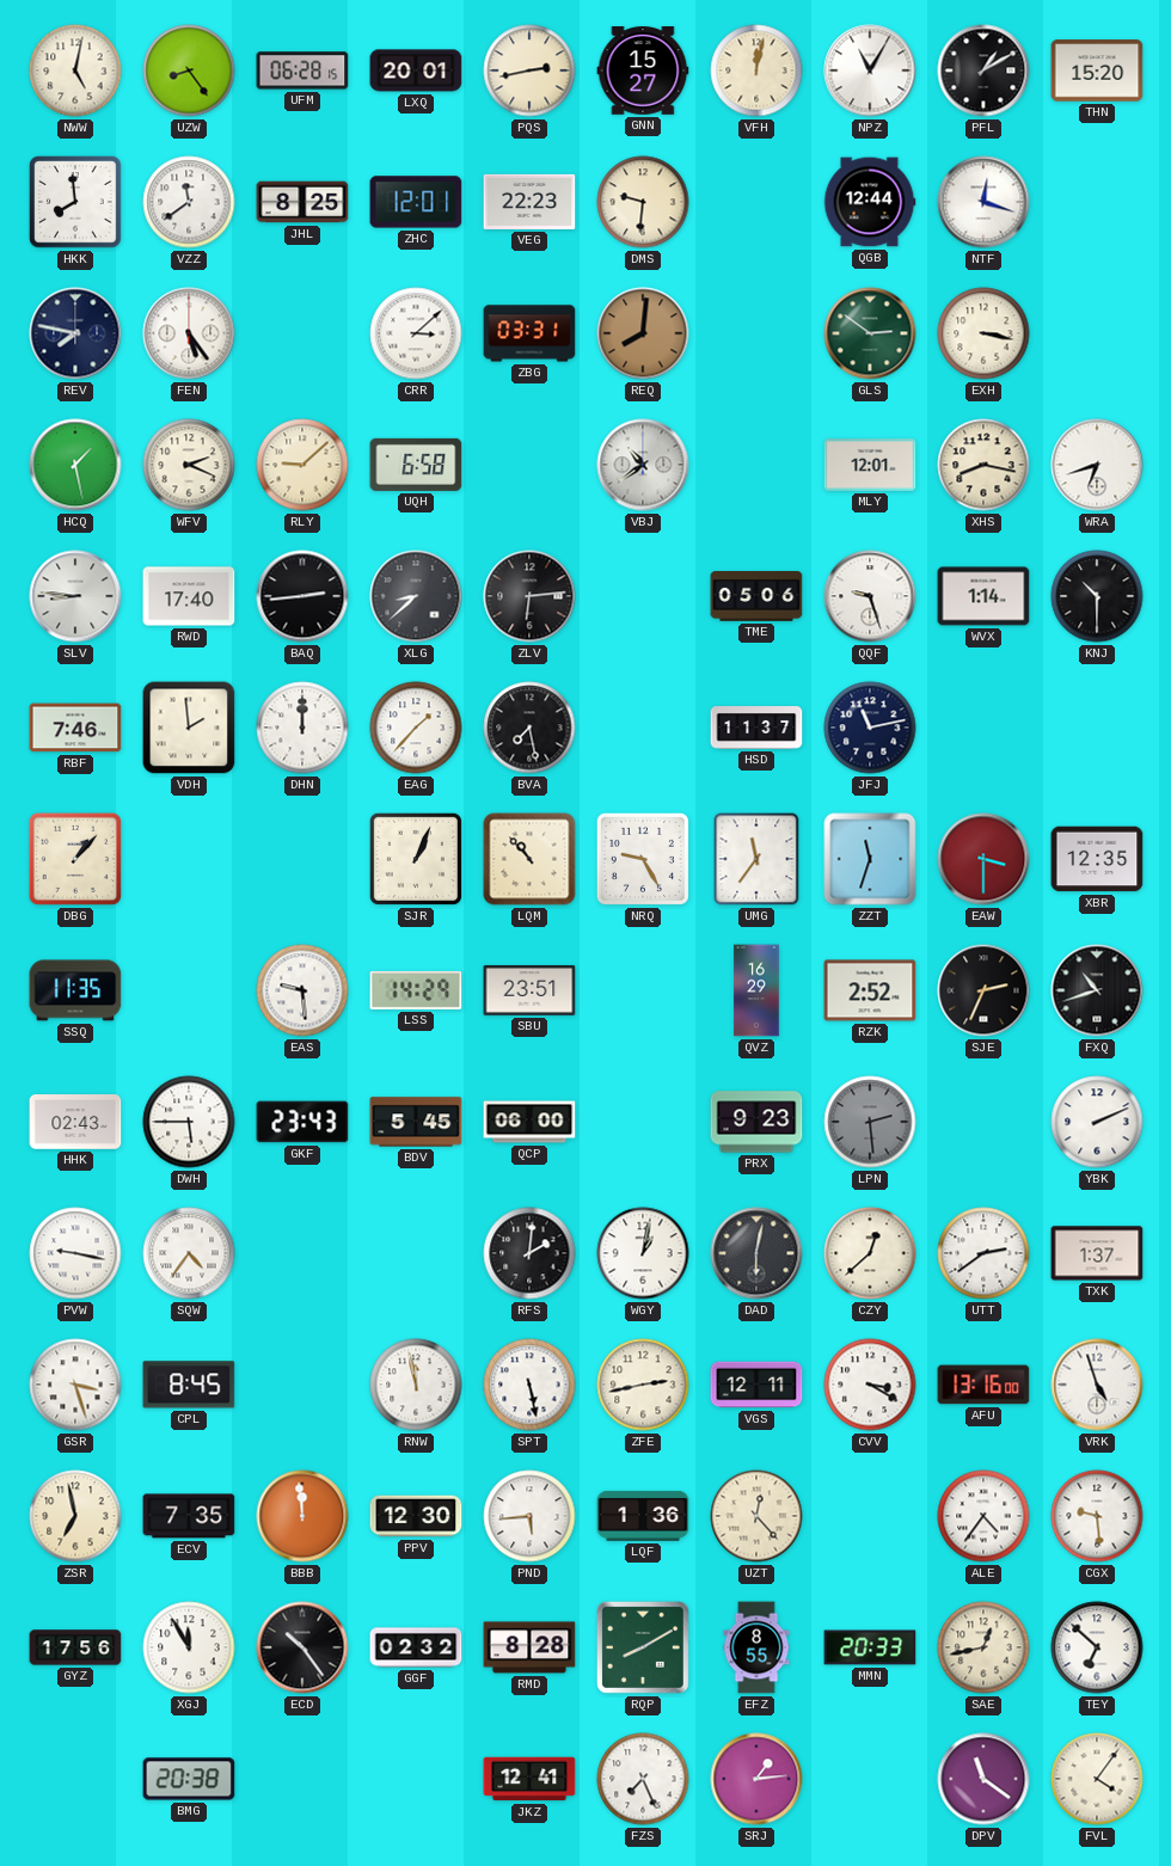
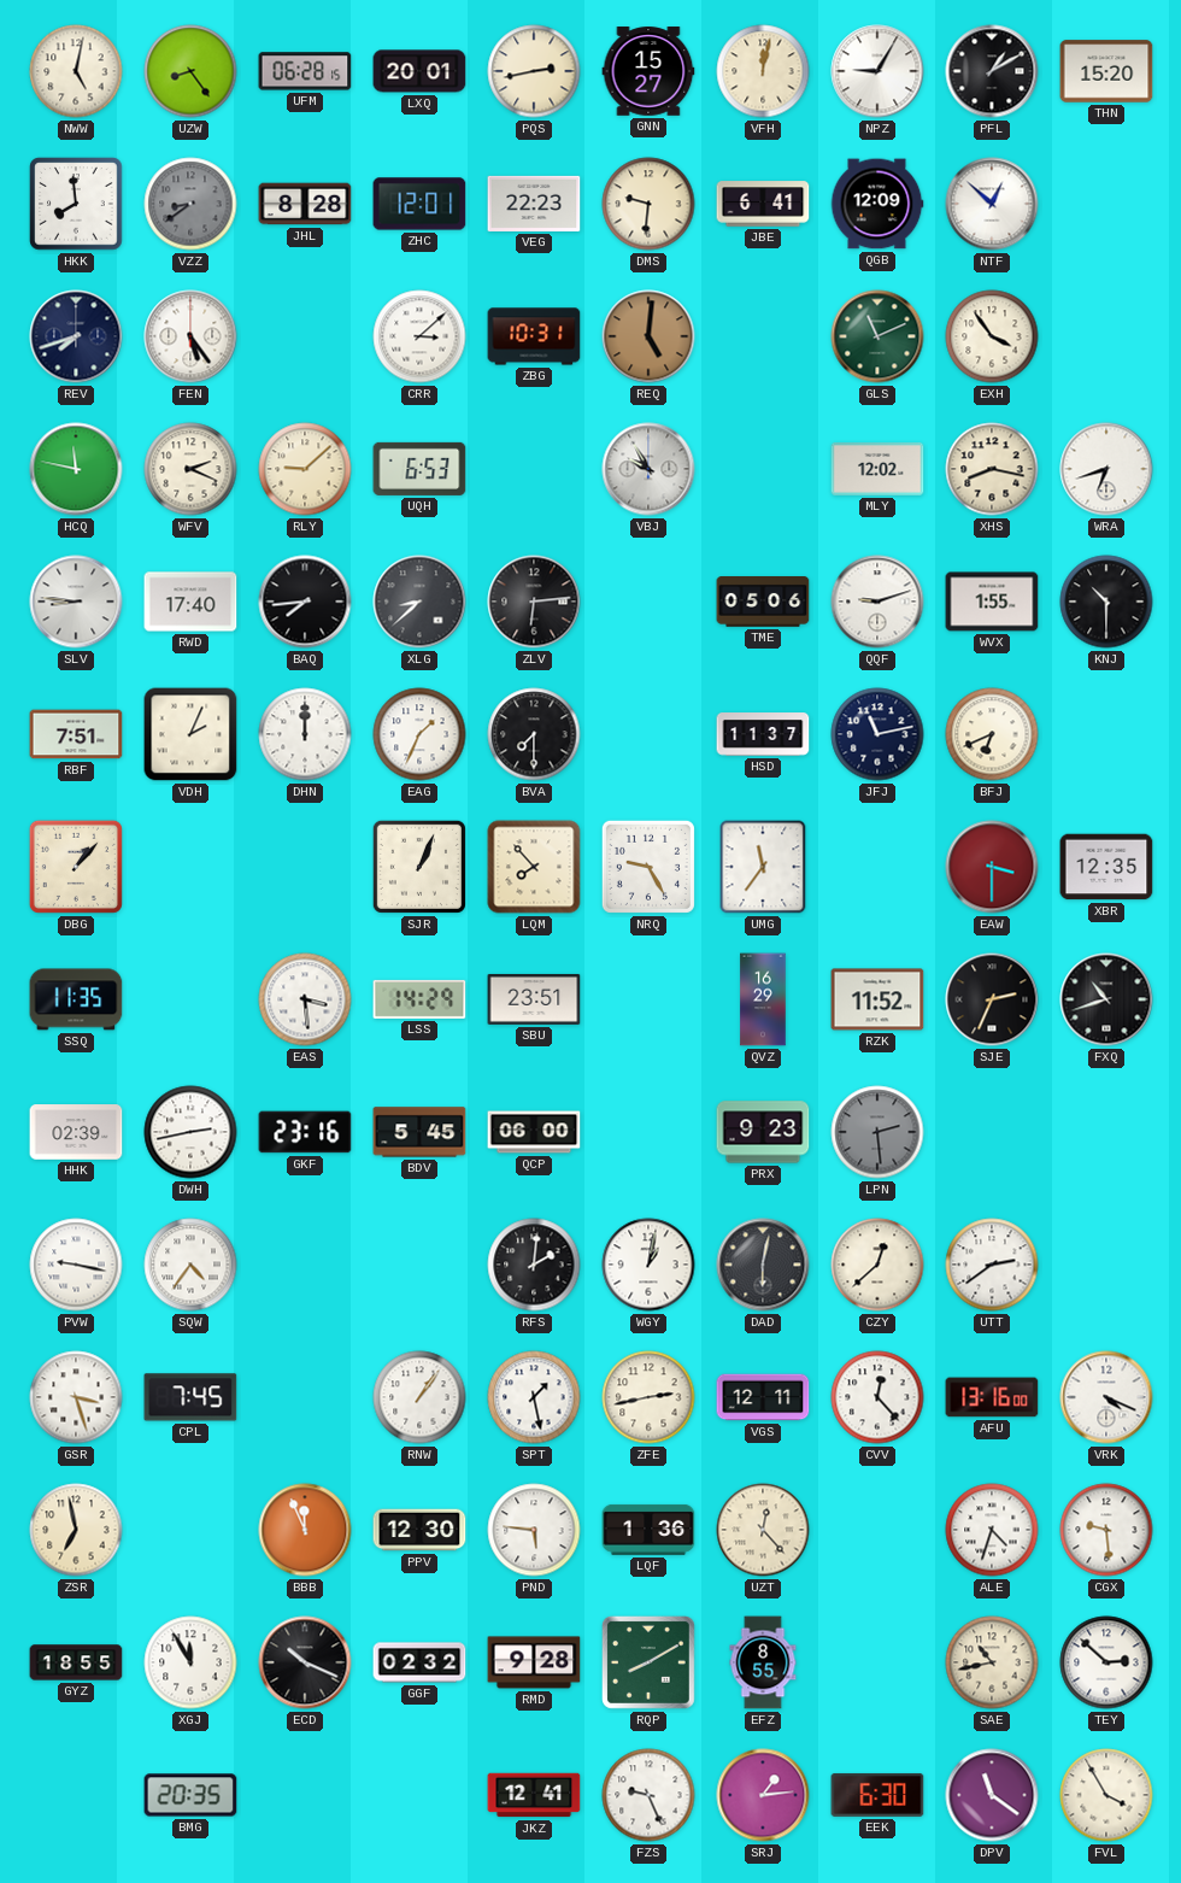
NPZ: 11:05 -> 9:05
VZZ: 11:39 -> 8:39
VZZ dial: white -> grey
JHL: 8:25 -> 8:28
JBE: none -> 6:41
QGB: 12:44 -> 12:09
NTF: 12:18 -> 12:52
REV: 7:47 -> 7:42
ZBG: 03:31 -> 10:31
REQ: 8:01 -> 5:01
GLS: 2:51 -> 11:11
EXH: 3:17 -> 3:54
HCQ: 1:28 -> 11:47
UQH: 6:58 -> 6:53
VBJ: 10:39 -> 9:55
MLY: 12:01 -> 12:02
BAQ: 2:44 -> 7:44
QQF: 9:27 -> 9:12
WVX: 1:14 -> 1:55
RBF: 7:46 -> 7:51
VDH: 1:59 -> 2:04
EAG: 1:37 -> 1:34
BVA: 7:28 -> 7:30
BFJ: none -> 6:41
LQM: 10:53 -> 7:53
ZZT: 11:33 -> none
EAS: 9:29 -> 3:29
RZK: 2:52 -> 11:52
HHK: 02:43 -> 02:39
DWH: 5:45 -> 2:43
GKF: 23:43 -> 23:16
YBK: 2:11 -> none
TXK: 1:37 -> none
CPL: 8:45 -> 7:45
RNW: 11:58 -> 1:06
SPT: 5:28 -> 1:28
CVV: 3:20 -> 12:23
VRK: 4:57 -> 4:19
ECV: 7:35 -> none
BBB: 11:59 -> 11:56
PND: 5:44 -> 5:46
ALE: 4:36 -> 4:33
GYZ: 17:56 -> 18:55
ECD: 10:24 -> 10:19
RMD: 8:28 -> 9:28
MMN: 20:33 -> none
SAE: 12:43 -> 10:43
TEY: 6:52 -> 2:52
BMG: 20:38 -> 20:35
FZS: 7:26 -> 9:26
EEK: none -> 6:30
FVL: 4:06 -> 3:55
